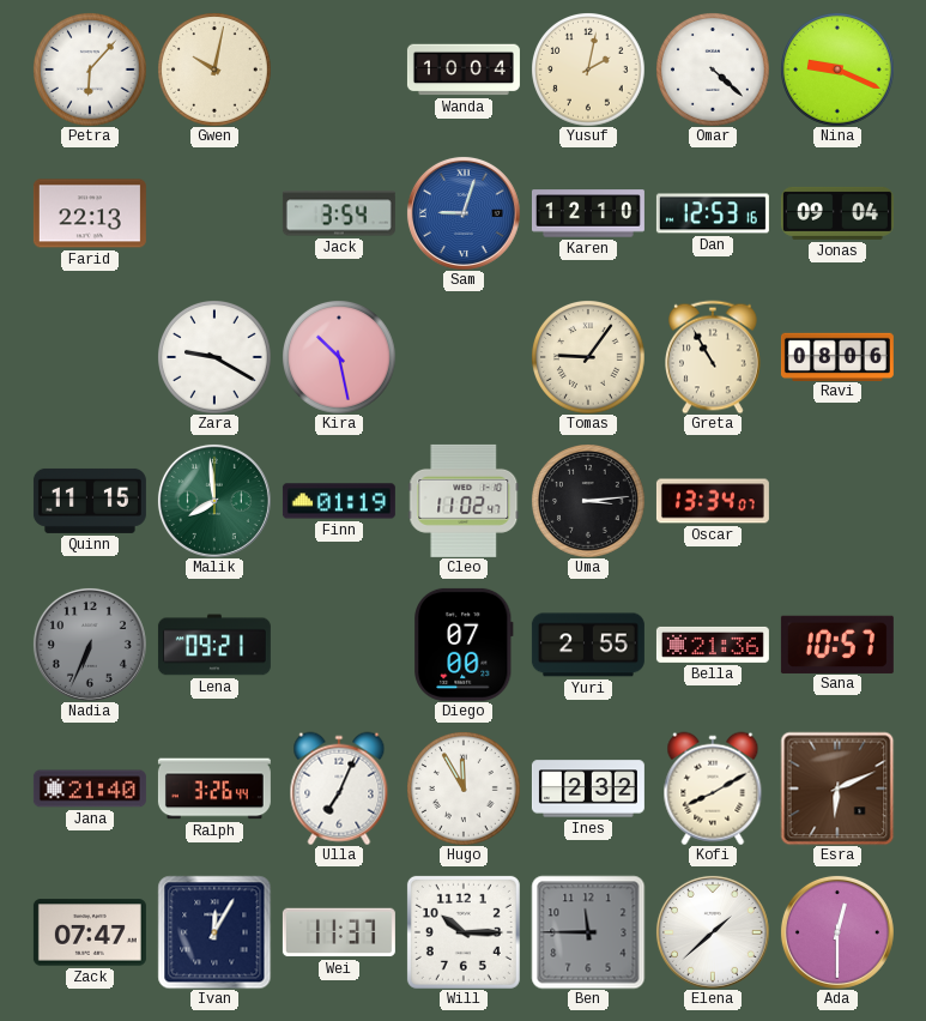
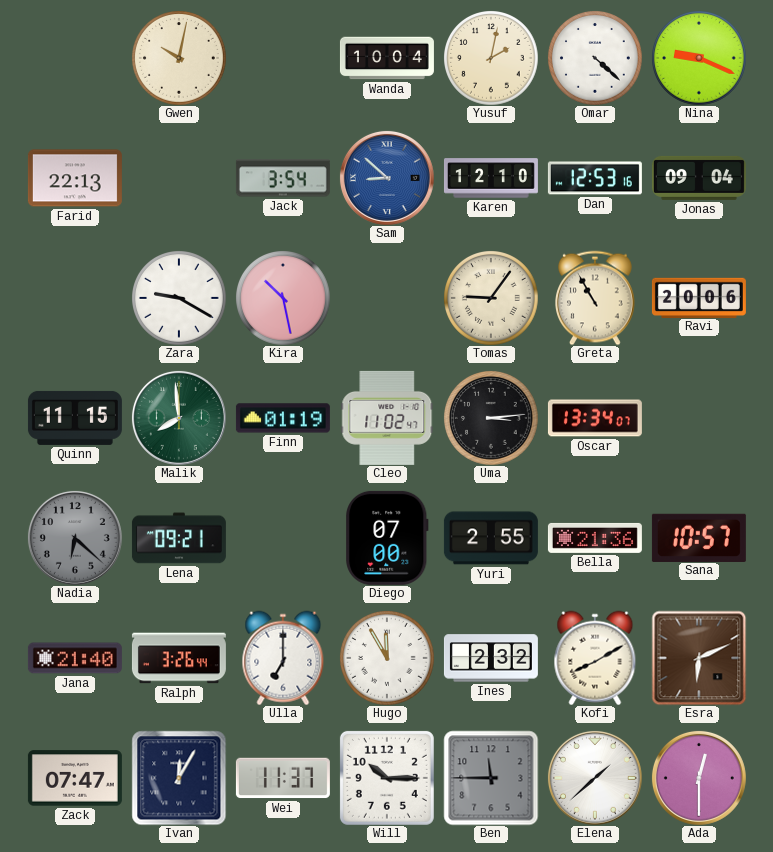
Petra: 6:07 -> none
Sam: 9:03 -> 8:52
Ravi: 08:06 -> 20:06
Nadia: 6:34 -> 6:22
Ulla: 7:04 -> 7:00
